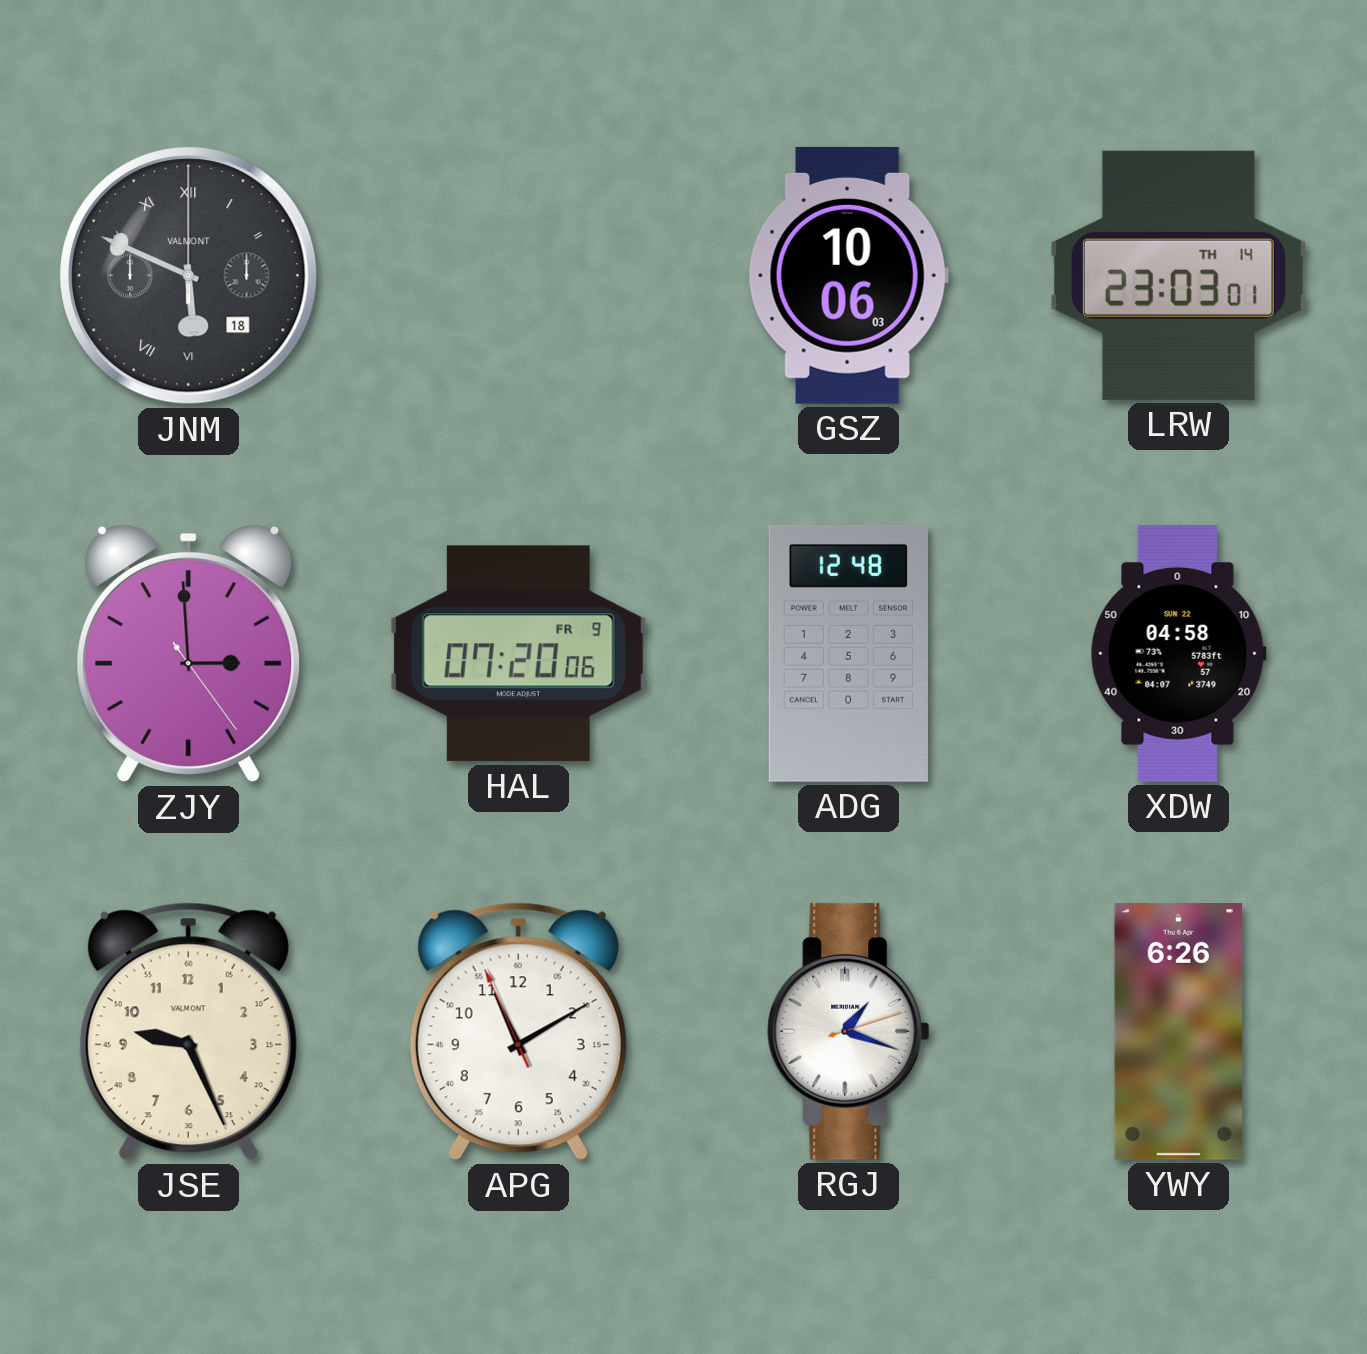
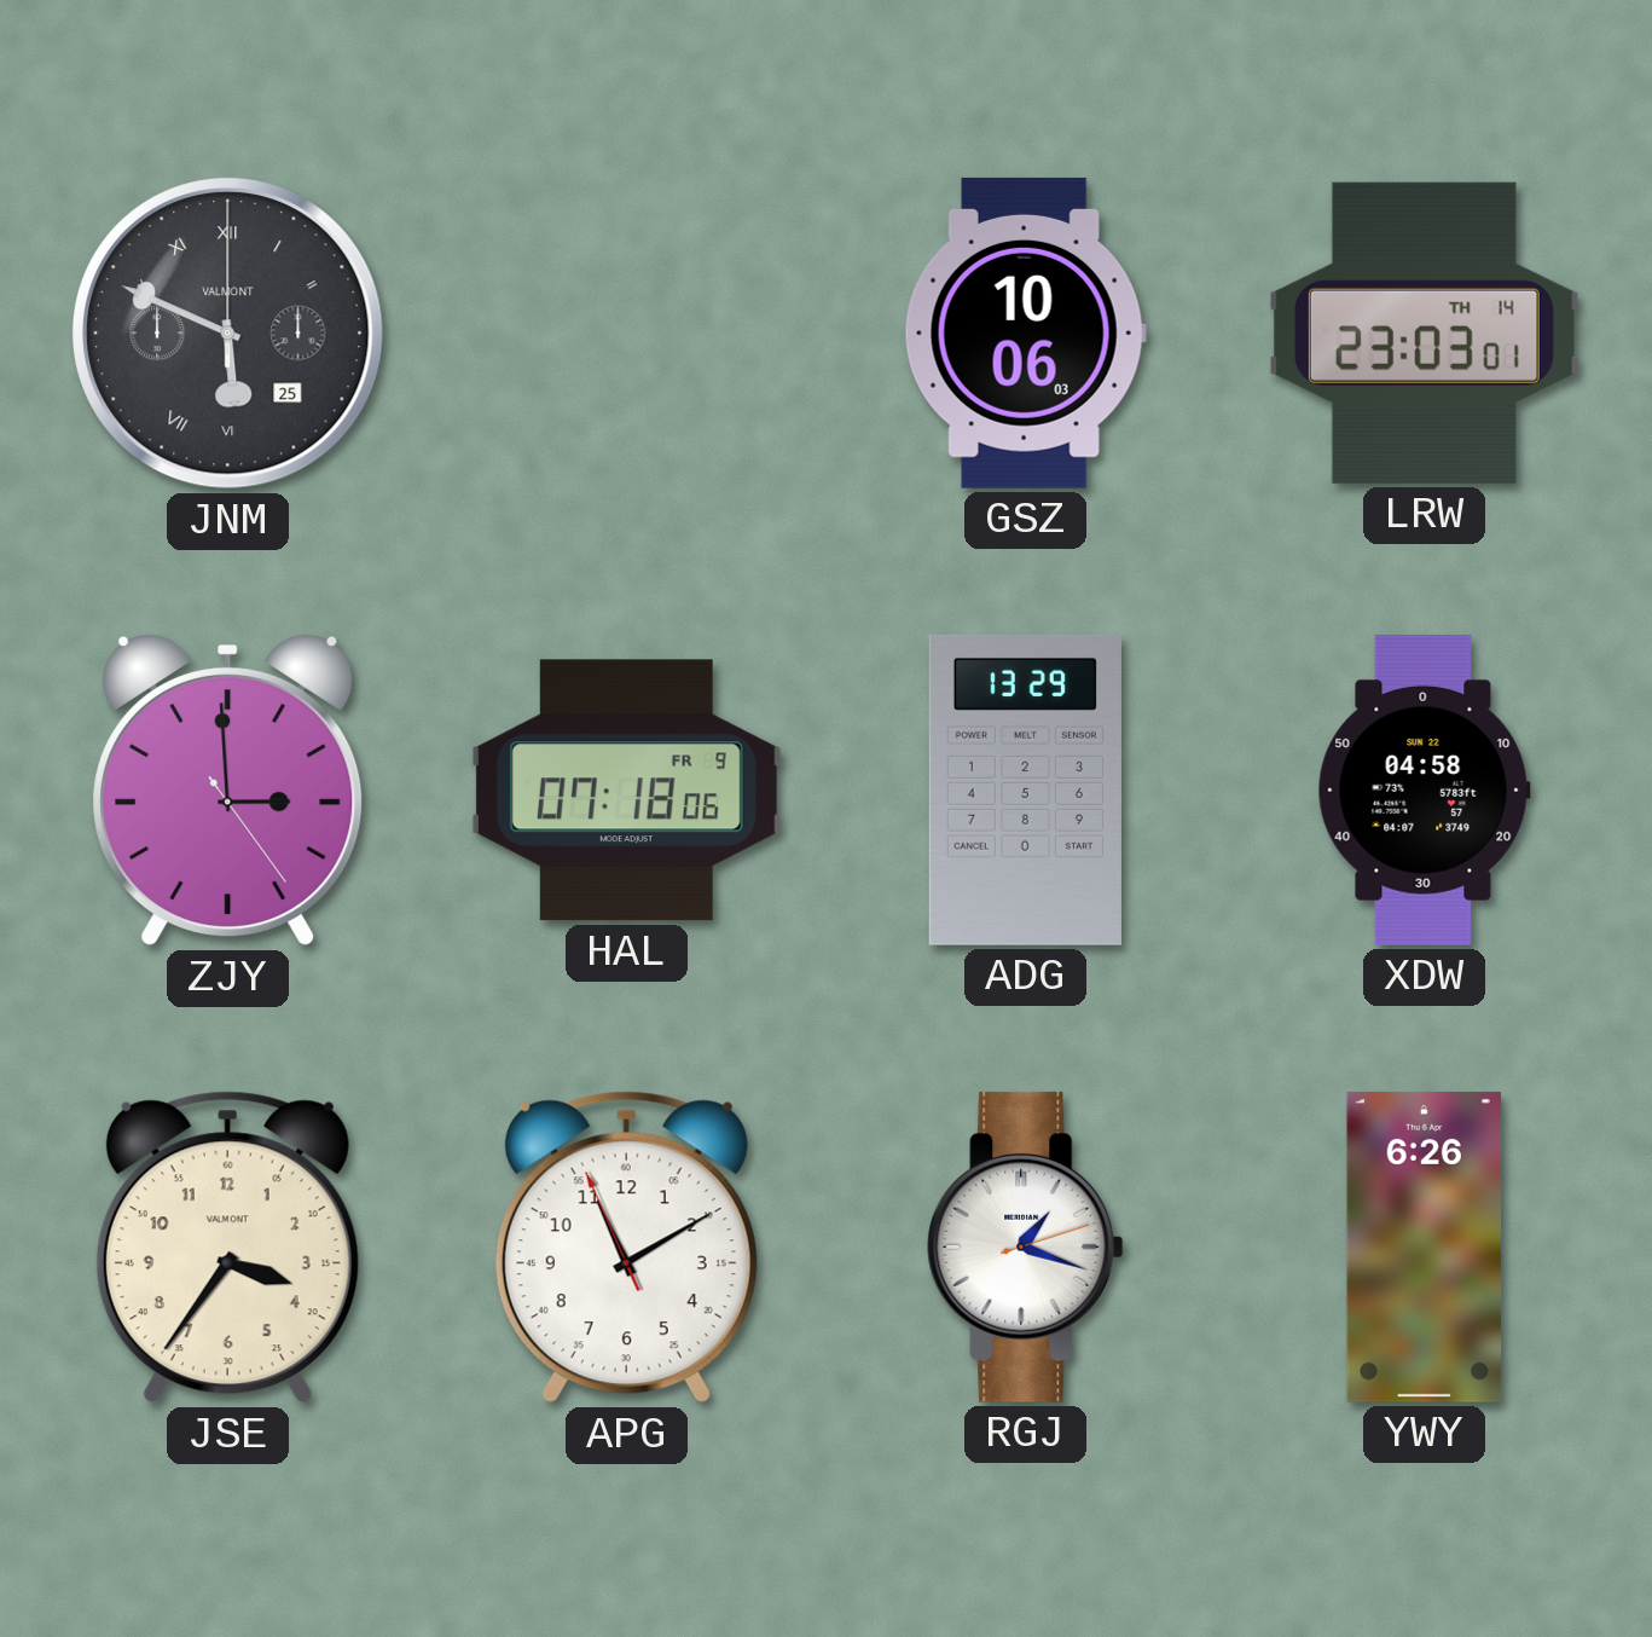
JNM date: 18 -> 25
HAL: 07:20 -> 07:18
ADG: 12:48 -> 13:29
JSE: 9:26 -> 3:36
